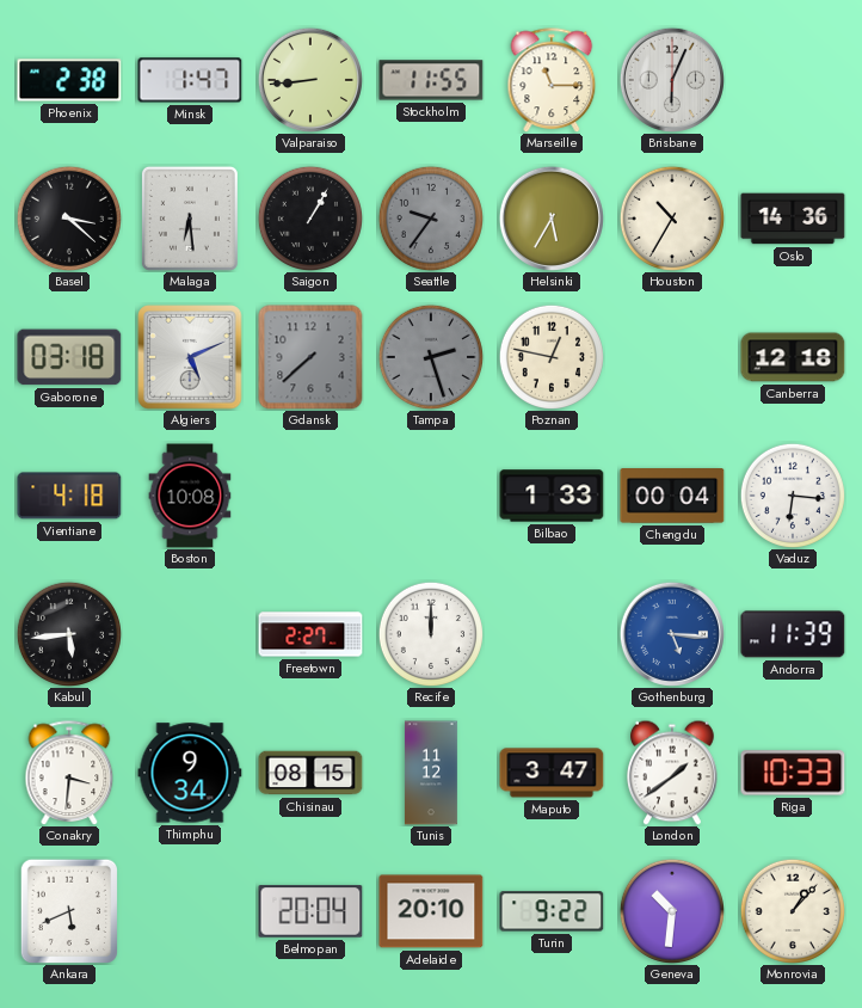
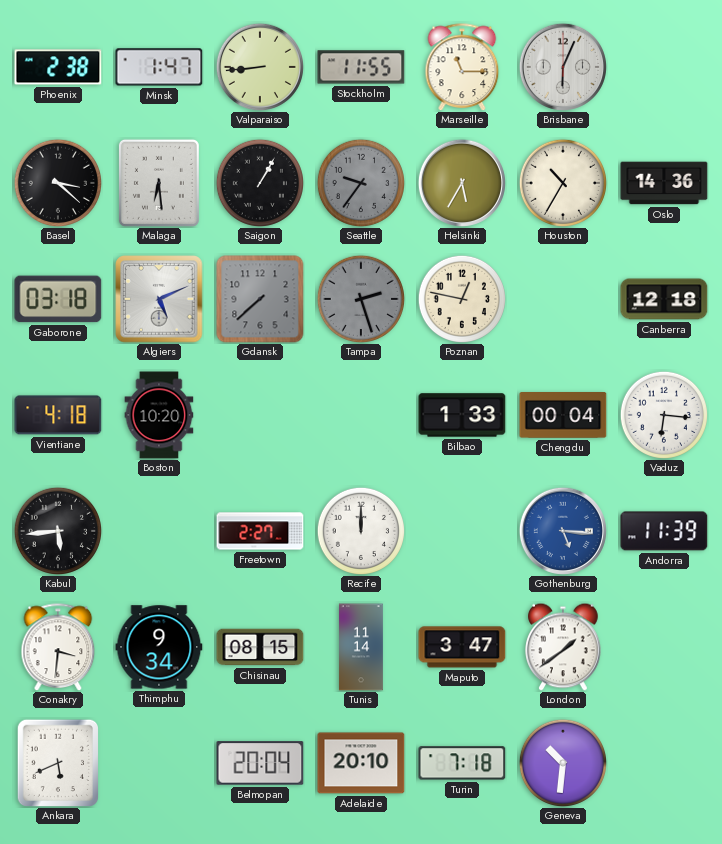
Boston: 10:08 -> 10:20
Tunis: 11:12 -> 11:14
Riga: 10:33 -> none
Turin: 9:22 -> 7:18
Monrovia: 1:07 -> none
